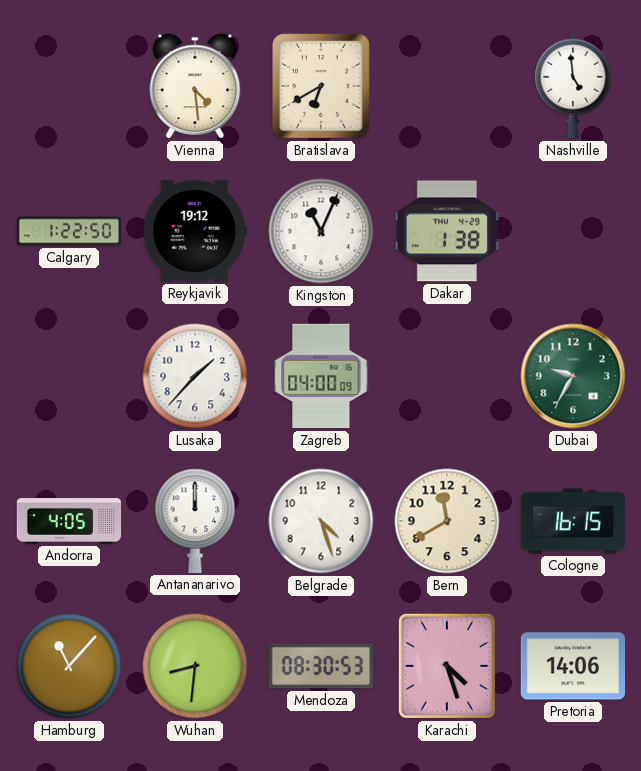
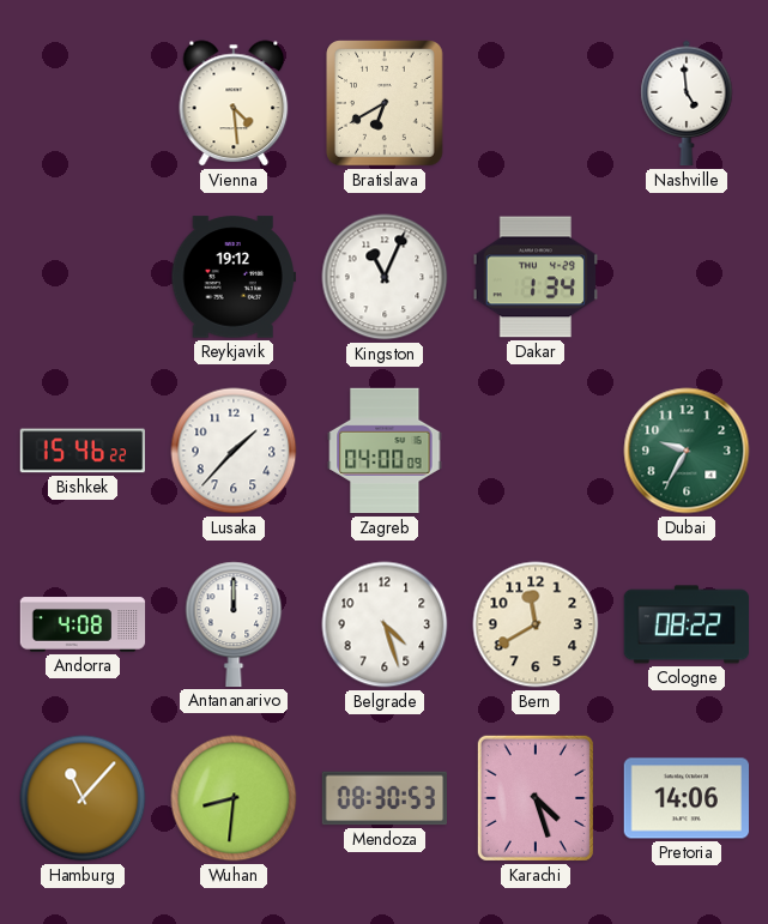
Calgary: 1:22 -> none
Dakar: 1:38 -> 1:34
Bishkek: none -> 15:46
Andorra: 4:05 -> 4:08
Cologne: 16:15 -> 08:22
